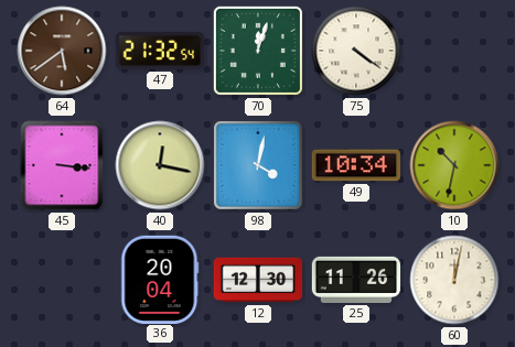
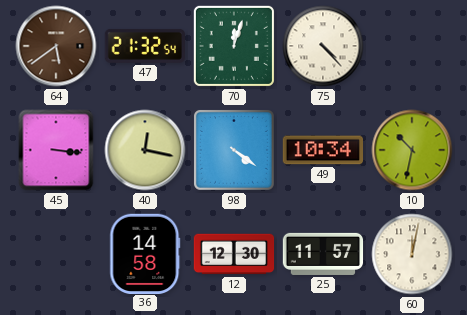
75: 4:21 -> 4:23
98: 4:02 -> 4:21
36: 20:04 -> 14:58
25: 11:26 -> 11:57
